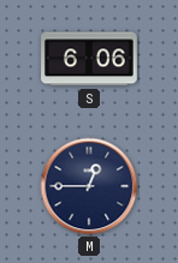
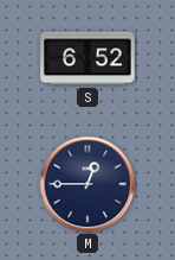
S: 6:06 -> 6:52
